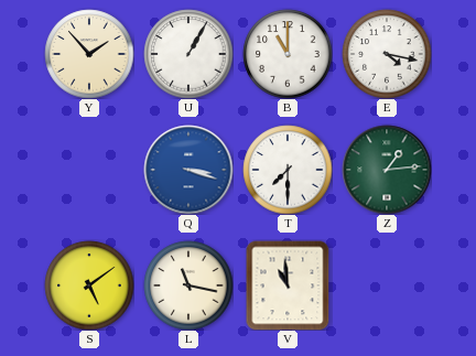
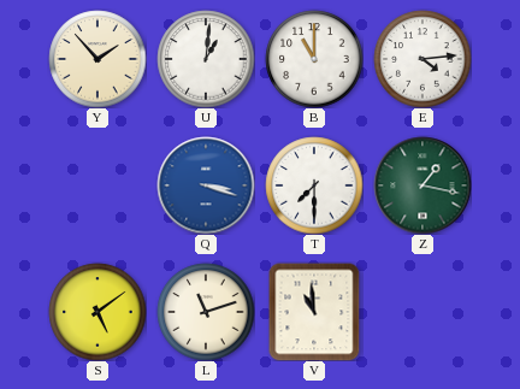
U: 1:05 -> 1:01
E: 4:17 -> 4:14
Z: 1:14 -> 1:17
L: 11:17 -> 11:12
